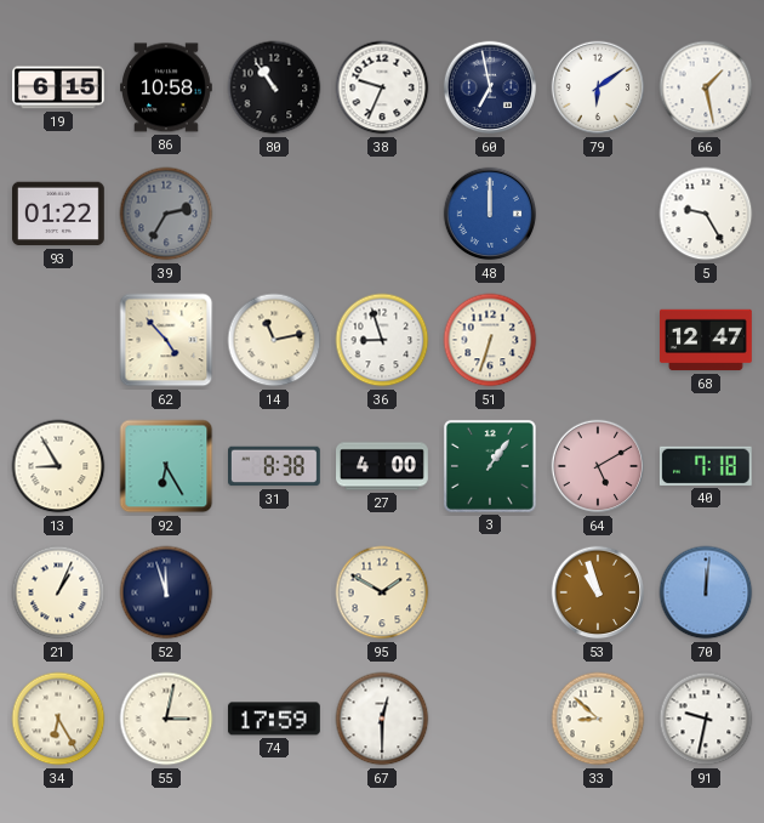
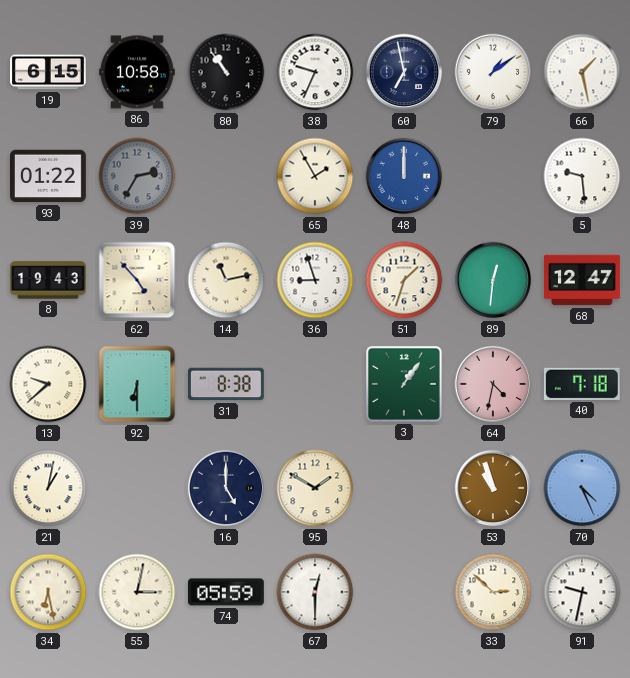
79: 6:09 -> 1:09
65: none -> 1:55
5: 9:25 -> 9:29
8: none -> 19:43
51: 6:33 -> 1:33
89: none -> 12:31
13: 8:55 -> 9:38
92: 6:25 -> 6:30
27: 4:00 -> none
64: 5:10 -> 4:32
21: 1:04 -> 1:02
52: 11:57 -> none
16: none -> 5:00
70: 12:01 -> 4:26
34: 6:25 -> 6:28
74: 17:59 -> 05:59
33: 8:52 -> 2:52
